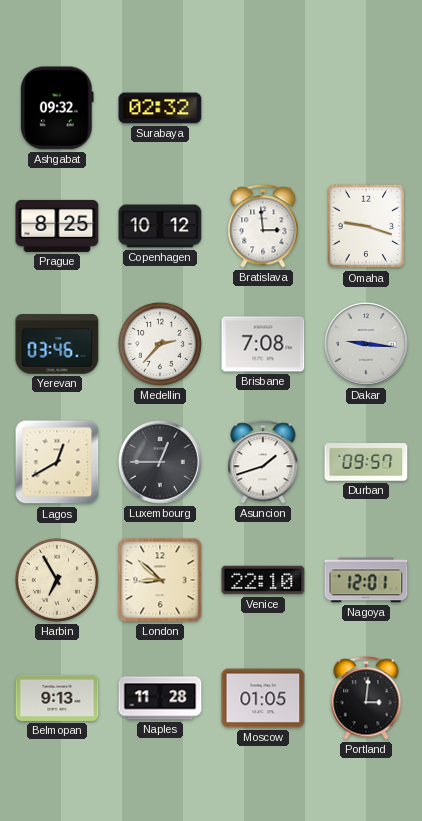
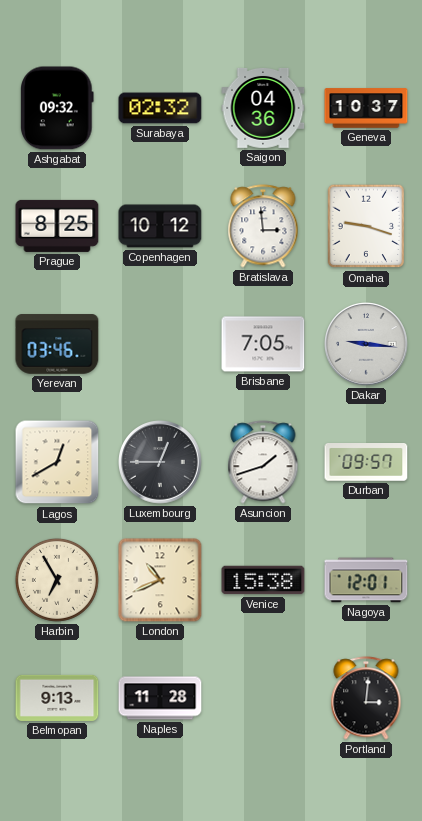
Saigon: none -> 04:36
Geneva: none -> 10:37
Medellin: 2:37 -> none
Brisbane: 7:08 -> 7:05
London: 8:52 -> 10:41
Venice: 22:10 -> 15:38
Moscow: 01:05 -> none
